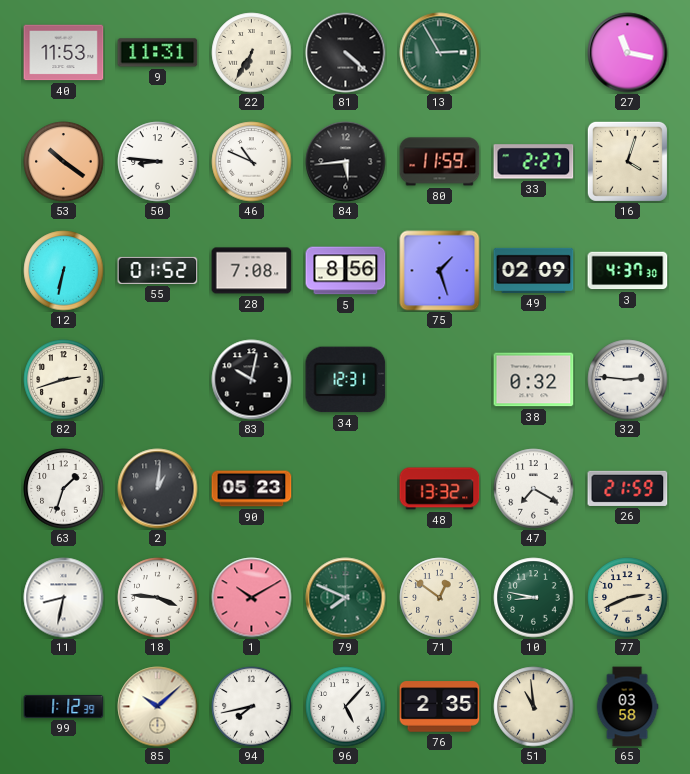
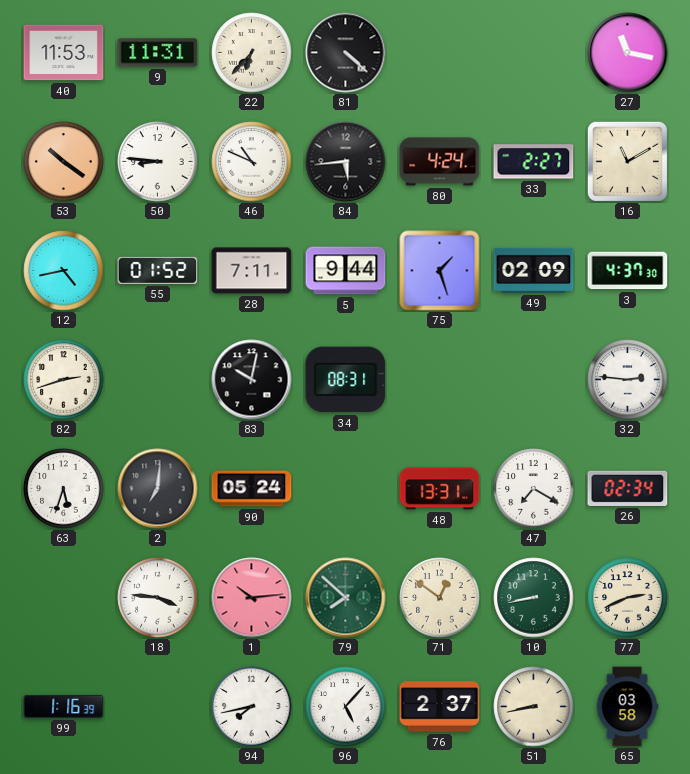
22: 6:35 -> 6:37
13: 2:55 -> none
80: 11:59 -> 4:24
16: 4:03 -> 11:10
12: 6:32 -> 4:43
28: 7:08 -> 7:11
5: 8:56 -> 9:44
34: 12:31 -> 08:31
38: 0:32 -> none
63: 1:33 -> 5:33
2: 1:01 -> 7:01
90: 05:23 -> 05:24
48: 13:32 -> 13:31
26: 21:59 -> 02:34
11: 8:32 -> none
1: 10:10 -> 10:14
79: 7:49 -> 7:52
10: 8:47 -> 8:43
99: 1:12 -> 1:16
85: 10:08 -> none
76: 2:35 -> 2:37
51: 10:59 -> 8:43
